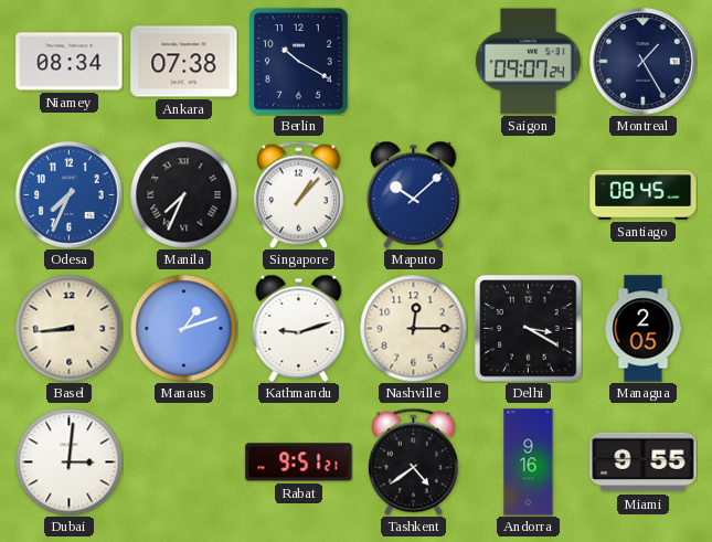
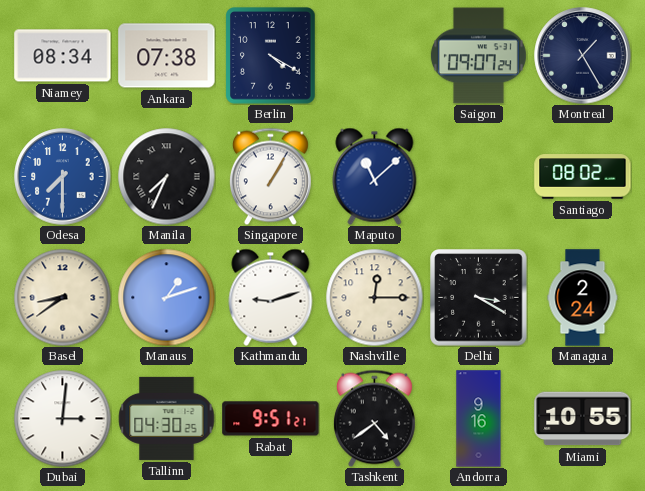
Berlin: 10:20 -> 4:20
Odesa: 7:34 -> 7:30
Singapore: 1:07 -> 1:05
Maputo: 10:08 -> 11:08
Santiago: 08:45 -> 08:02
Basel: 8:44 -> 8:39
Managua: 2:05 -> 2:24
Tallinn: none -> 04:30
Miami: 9:55 -> 10:55
